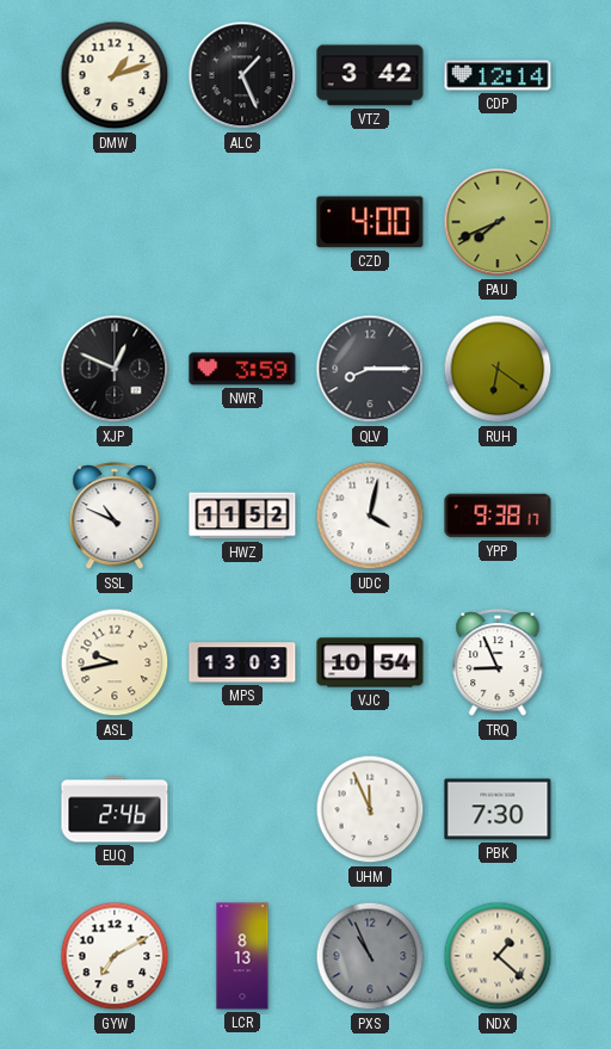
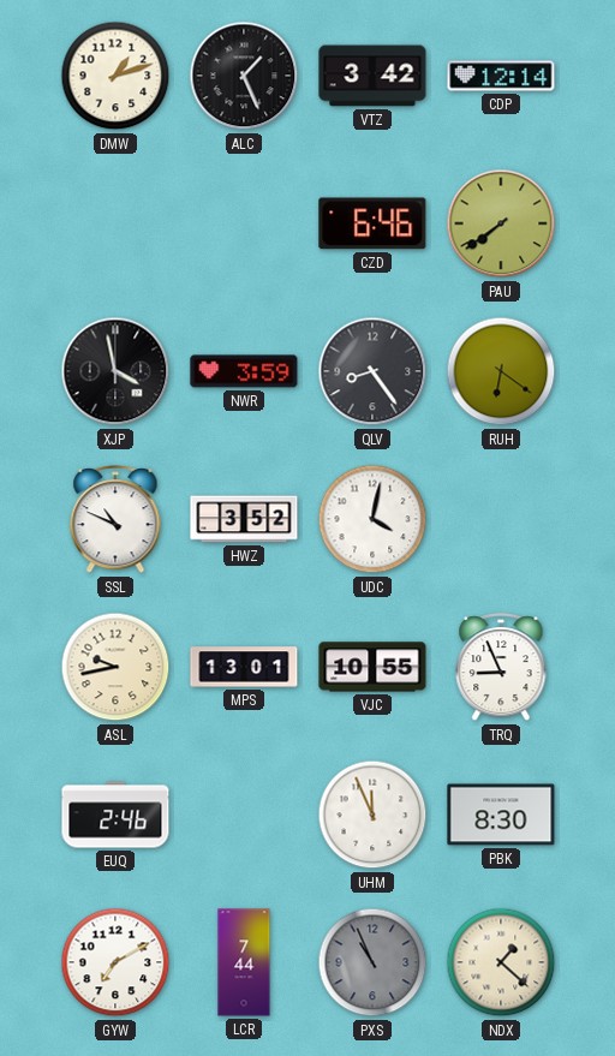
CZD: 4:00 -> 6:46
PAU: 7:41 -> 7:39
XJP: 12:49 -> 3:58
QLV: 8:15 -> 8:24
HWZ: 11:52 -> 3:52
YPP: 9:38 -> none
MPS: 13:03 -> 13:01
VJC: 10:54 -> 10:55
PBK: 7:30 -> 8:30
LCR: 8:13 -> 7:44
